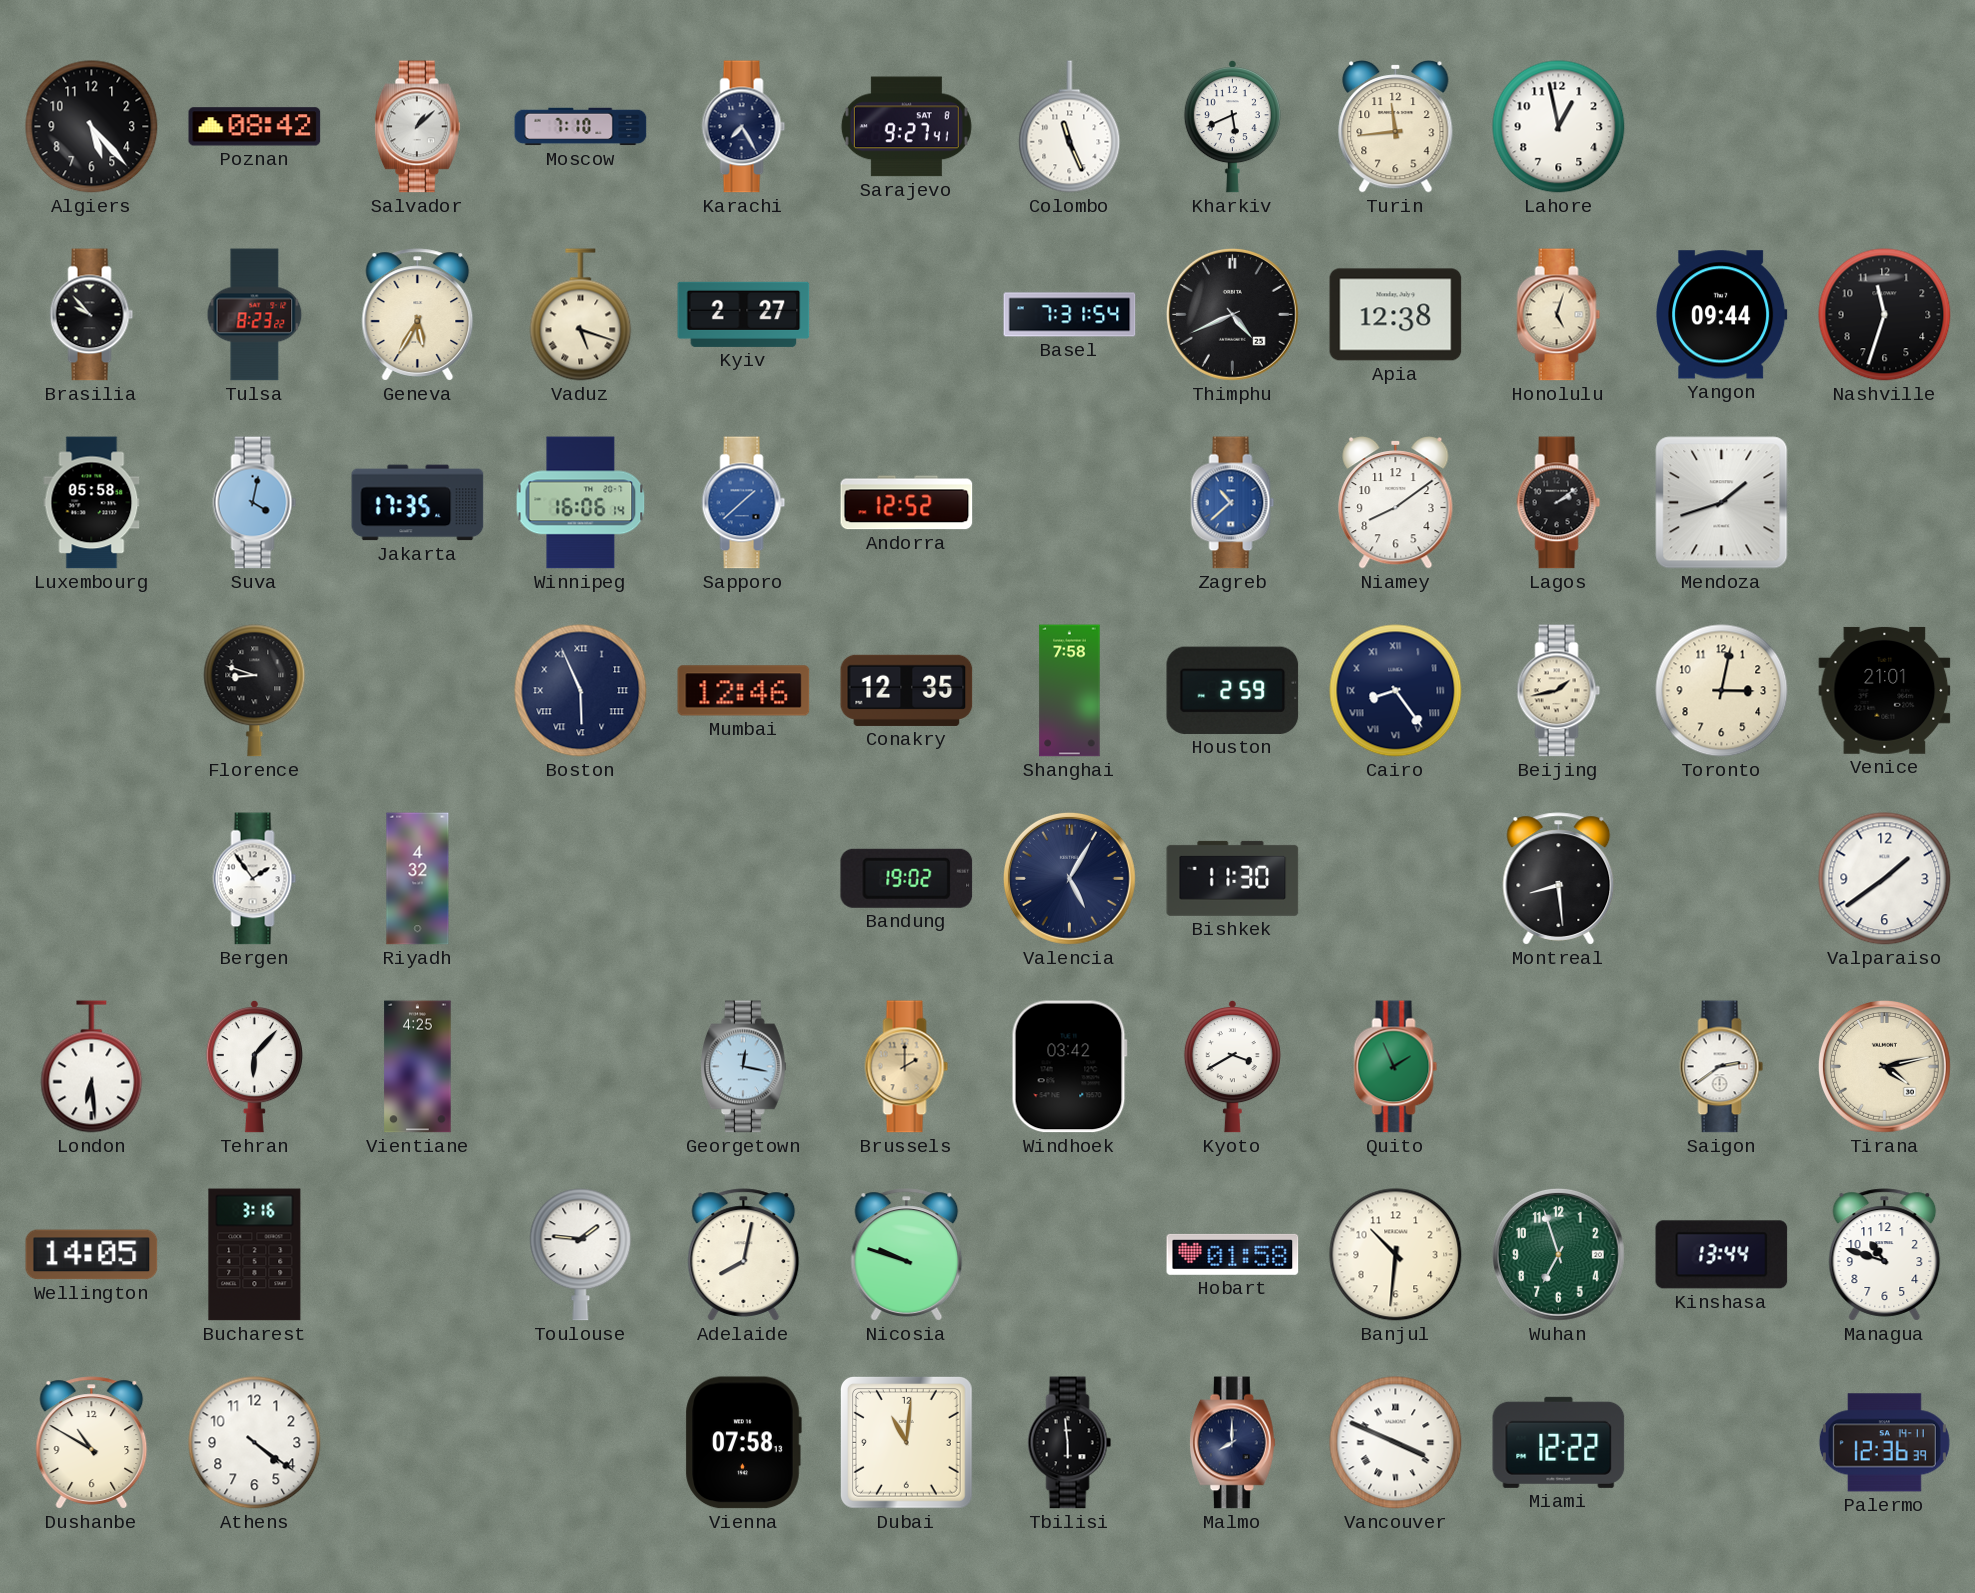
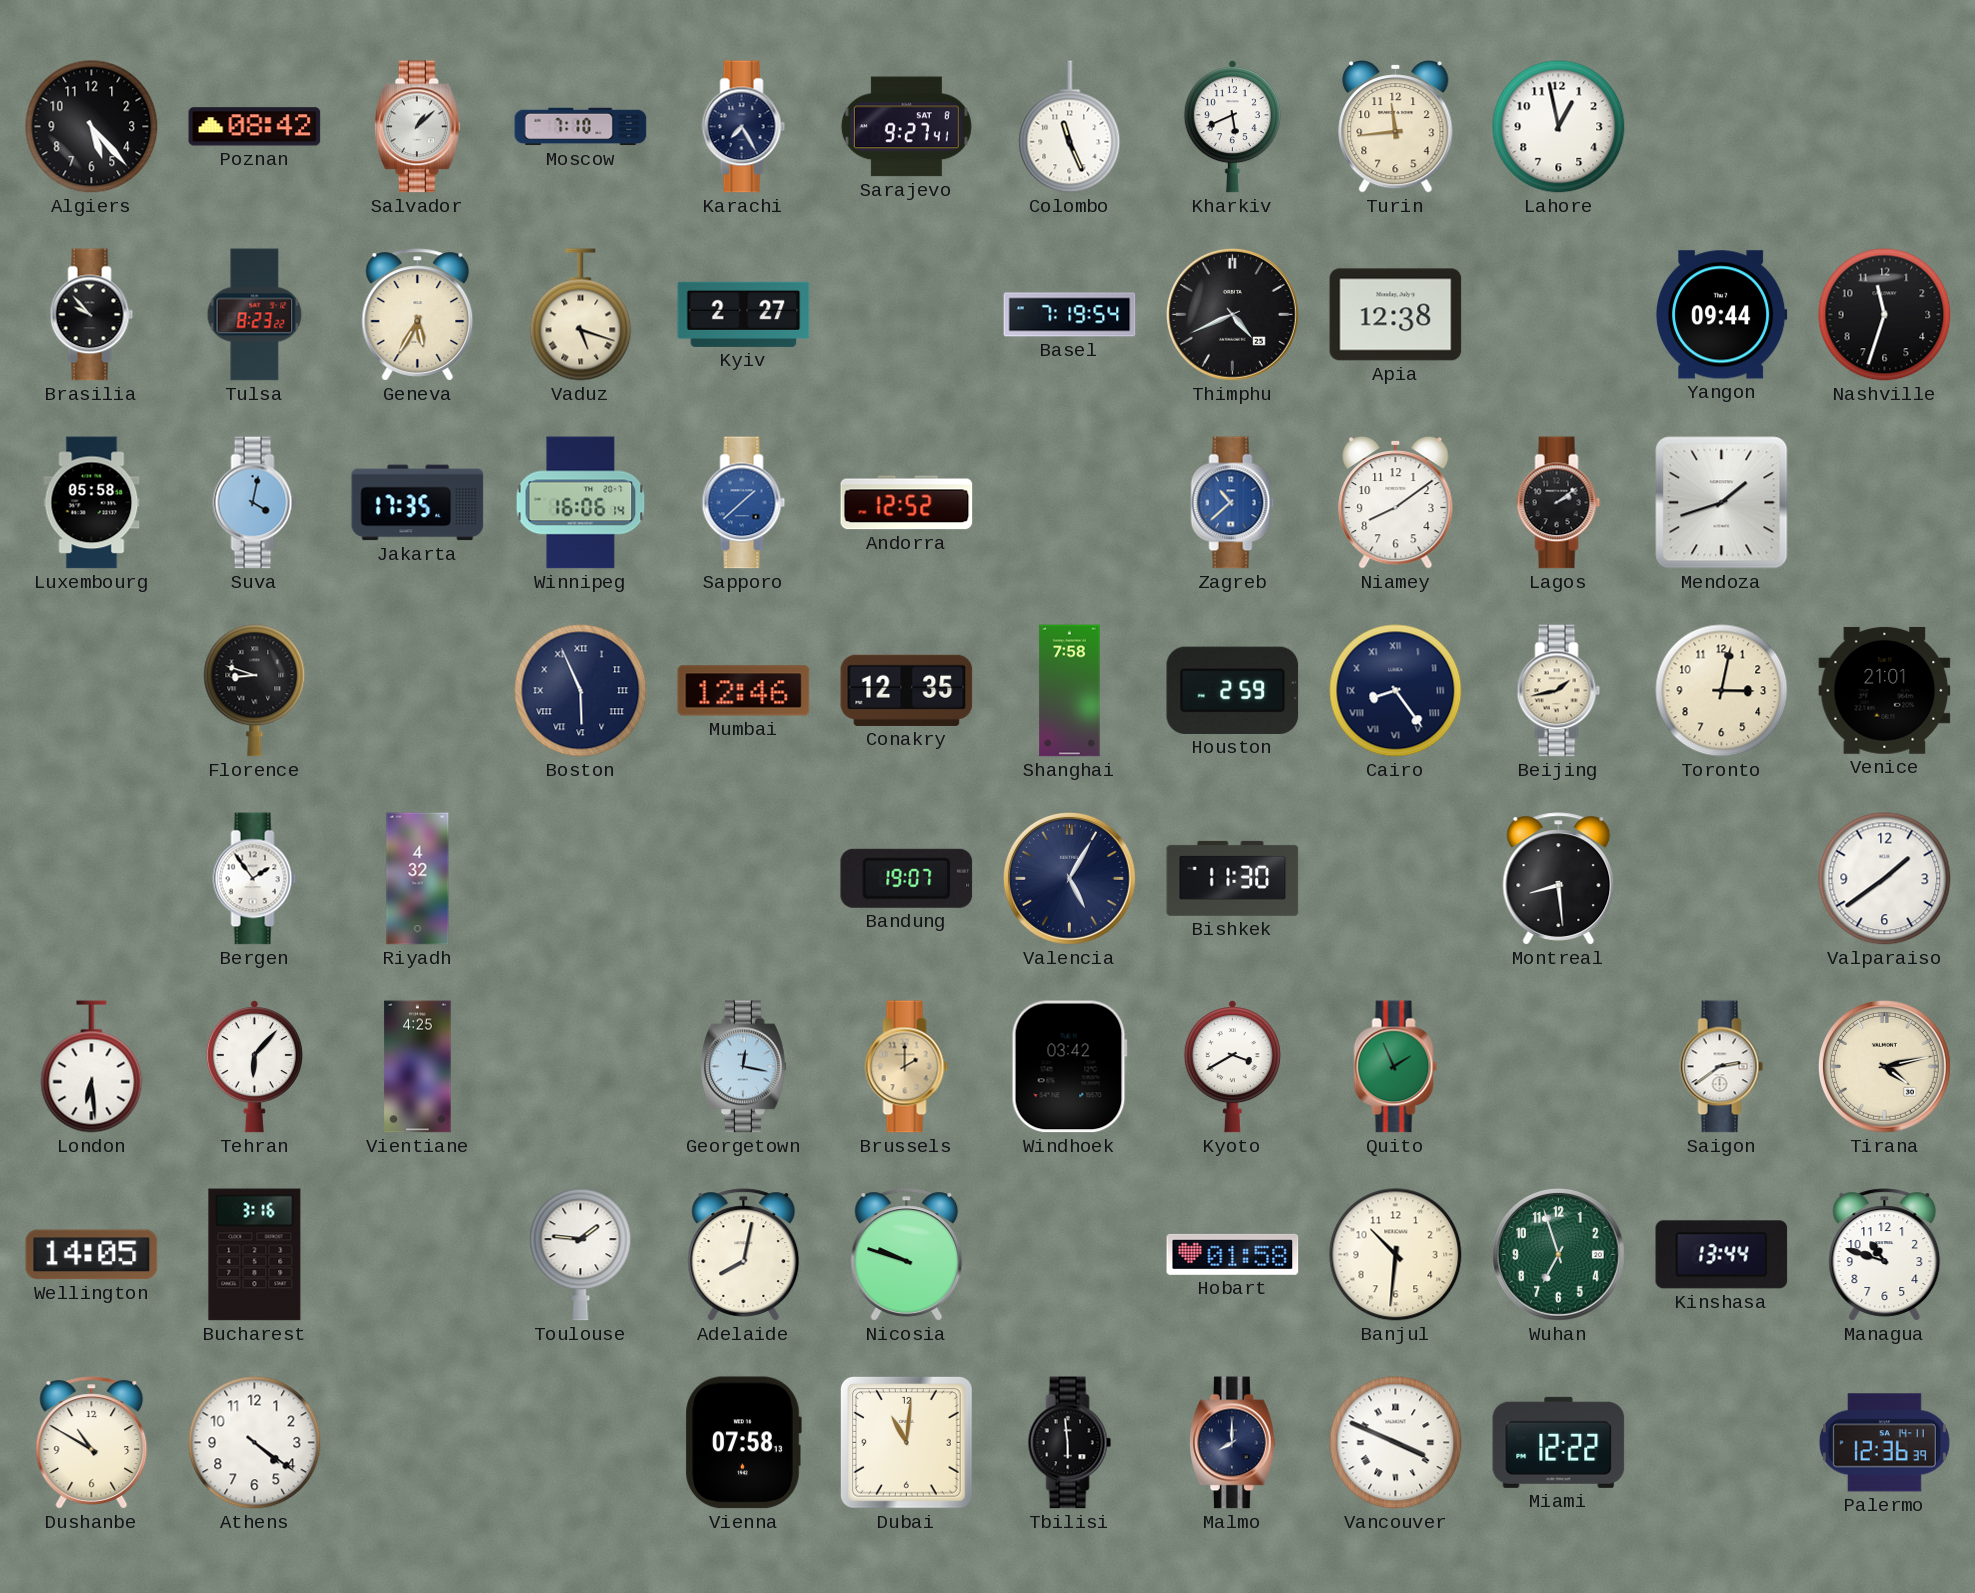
Basel: 7:31 -> 7:19
Honolulu: 5:03 -> none
Bandung: 19:02 -> 19:07
